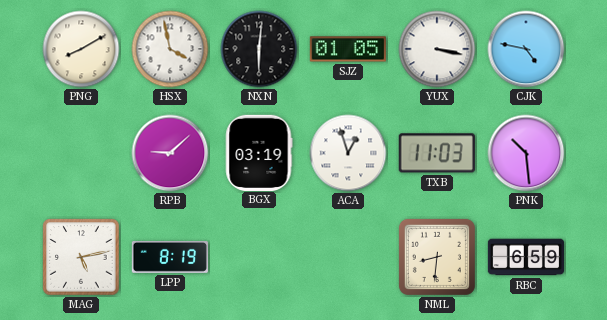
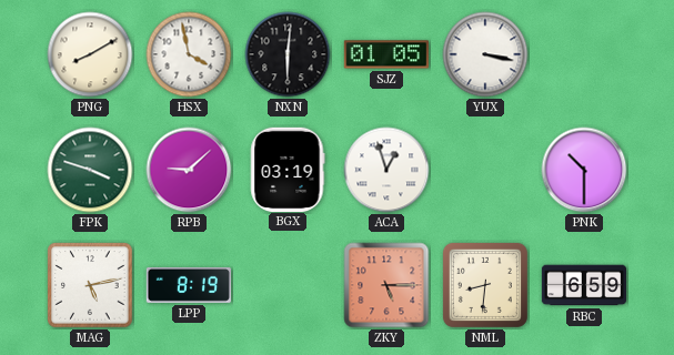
CJK: 4:47 -> none
FPK: none -> 3:48
TXB: 11:03 -> none
PNK: 10:29 -> 10:30
ZKY: none -> 5:15
